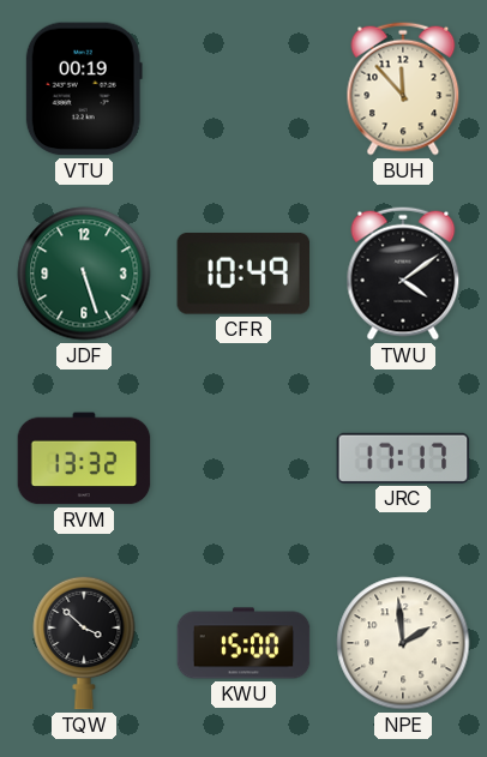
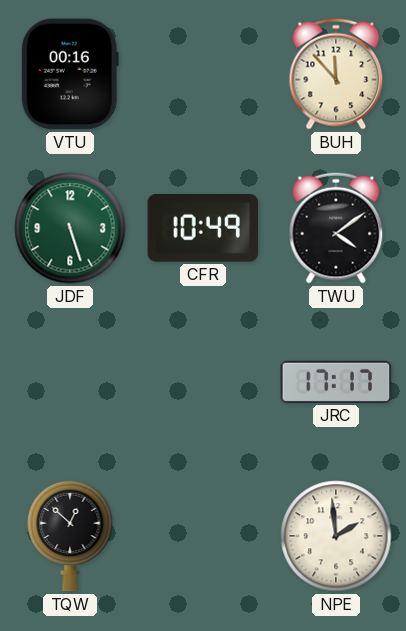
VTU: 00:19 -> 00:16
RVM: 13:32 -> none
TQW: 3:52 -> 12:52
KWU: 15:00 -> none
